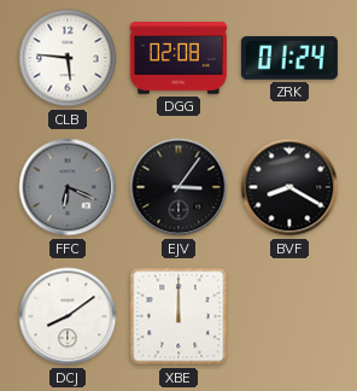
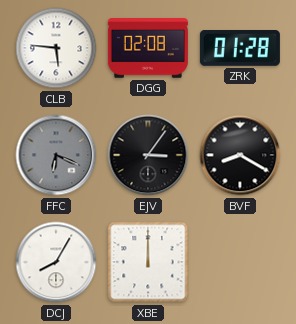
ZRK: 01:24 -> 01:28
DCJ: 8:09 -> 8:05
